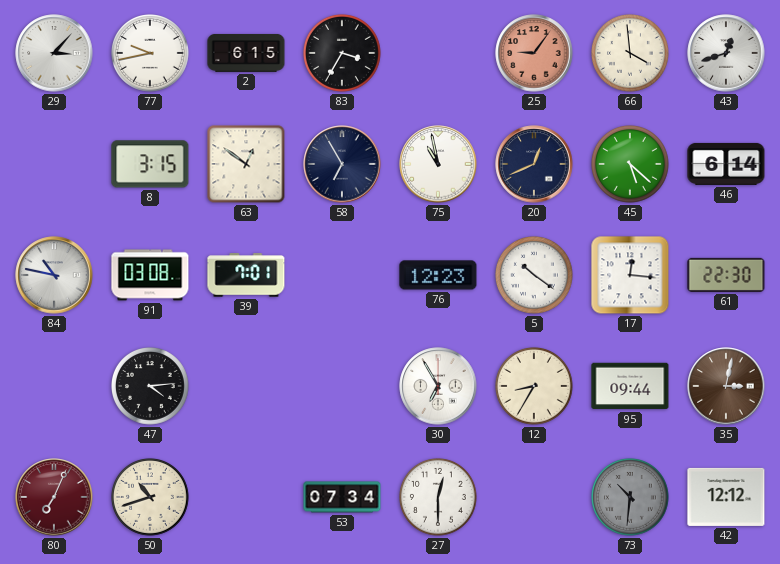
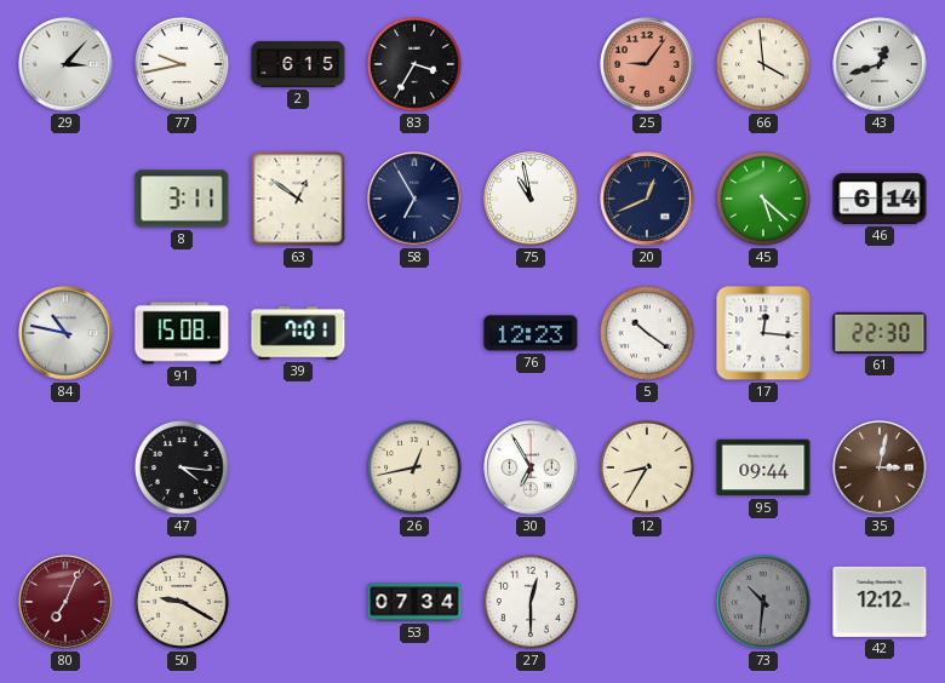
8: 3:15 -> 3:11
91: 03:08 -> 15:08
47: 4:14 -> 4:16
26: none -> 12:43
50: 10:42 -> 9:20
